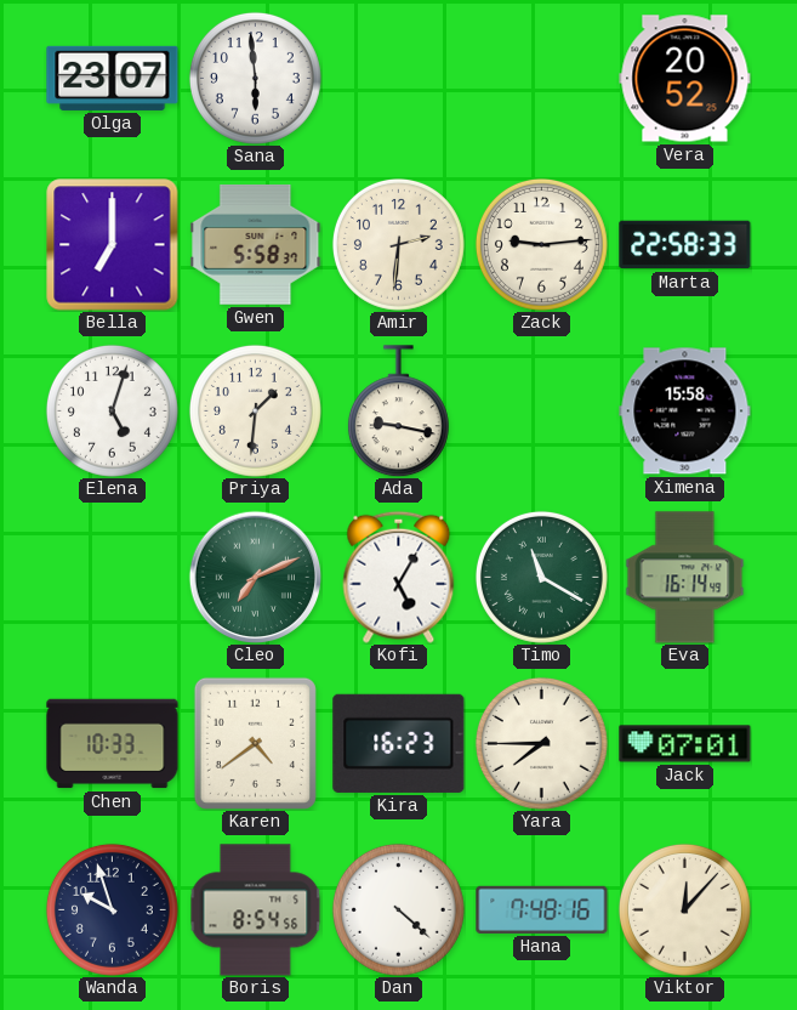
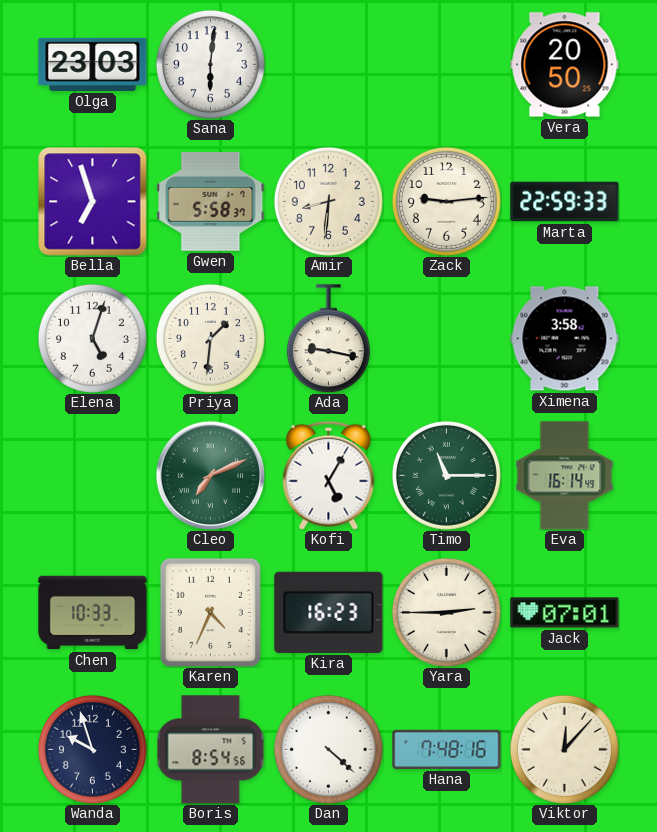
Olga: 23:07 -> 23:03
Sana: 5:59 -> 6:01
Vera: 20:52 -> 20:50
Bella: 7:00 -> 6:57
Amir: 2:31 -> 8:31
Marta: 22:58 -> 22:59
Ximena: 15:58 -> 3:58
Timo: 11:20 -> 11:15
Karen: 4:39 -> 4:34
Yara: 7:45 -> 2:45
